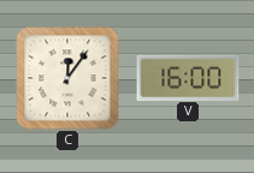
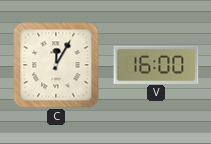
C: 12:06 -> 12:05
